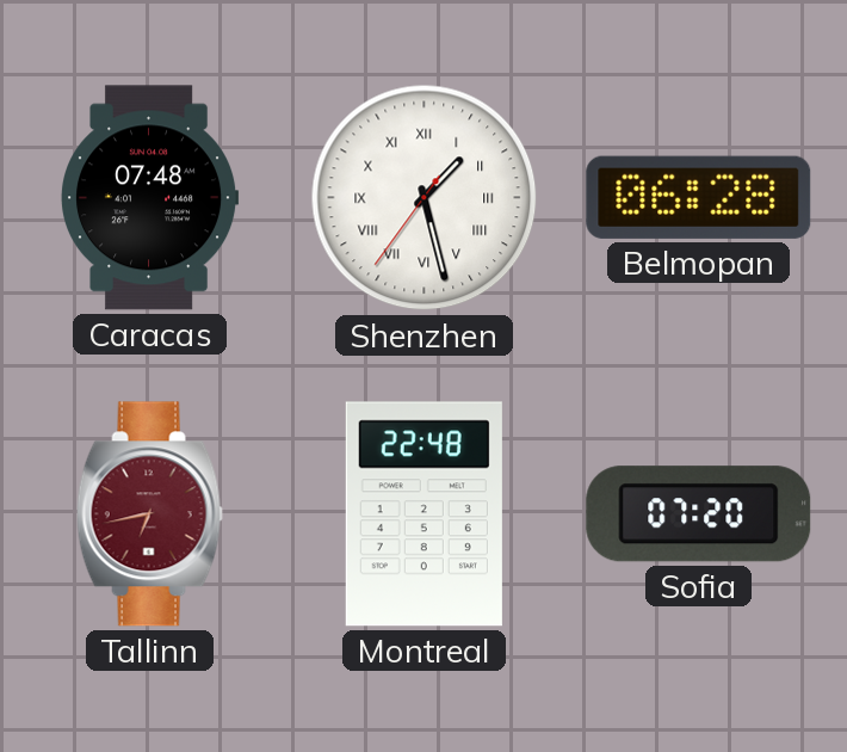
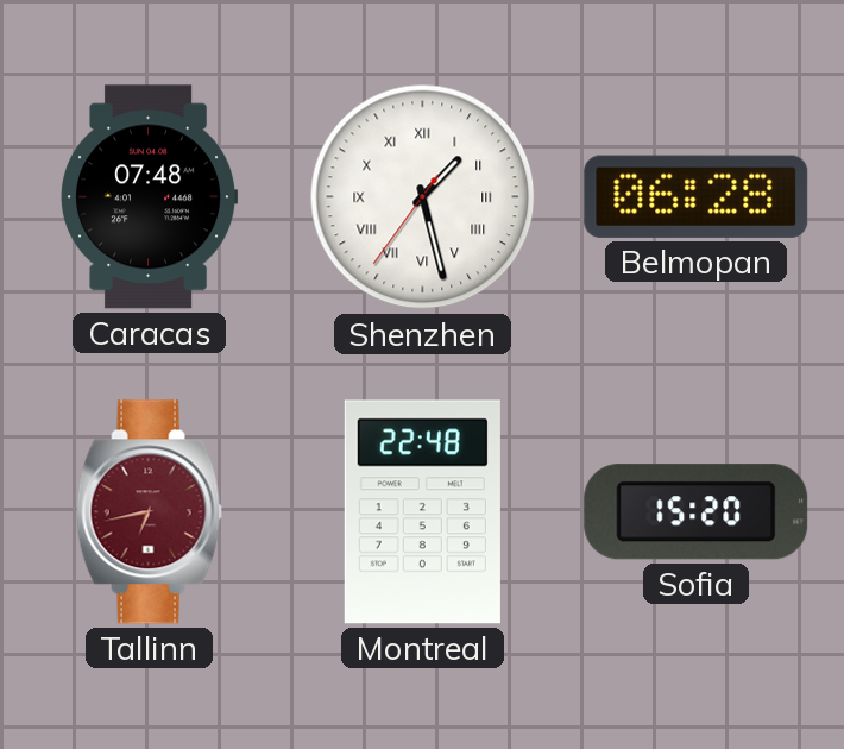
Sofia: 07:20 -> 15:20
